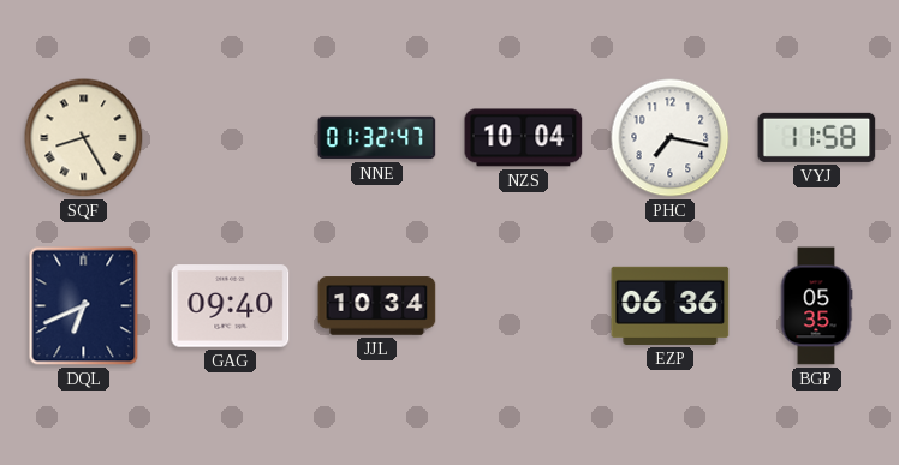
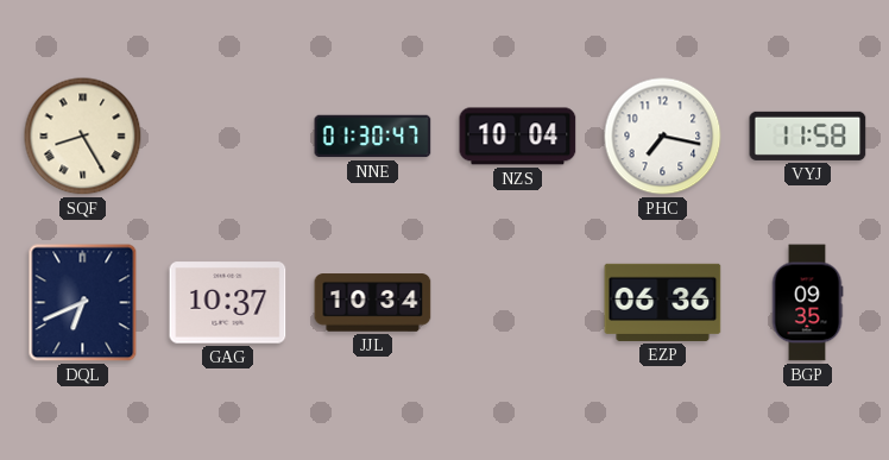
NNE: 01:32 -> 01:30
GAG: 09:40 -> 10:37
BGP: 05:35 -> 09:35
